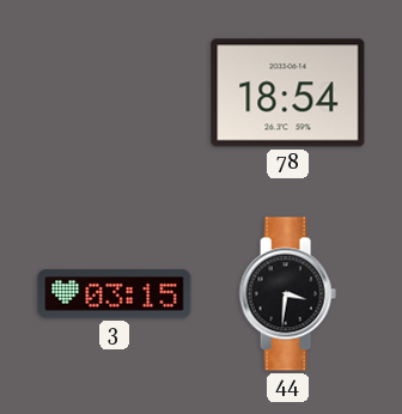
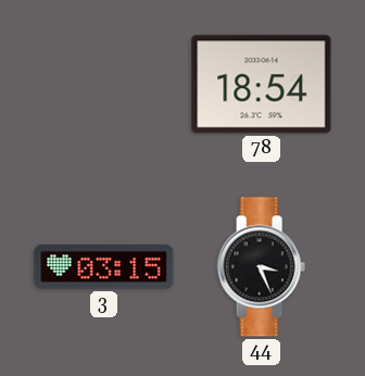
44: 3:31 -> 3:26
